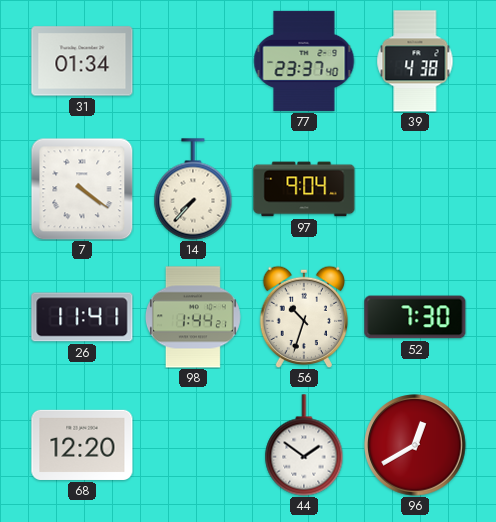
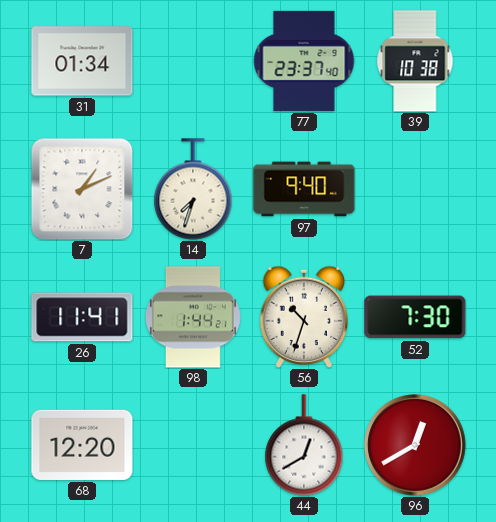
39: 4:38 -> 10:38
7: 4:21 -> 1:11
14: 7:37 -> 7:33
97: 9:04 -> 9:40
44: 1:51 -> 12:40
